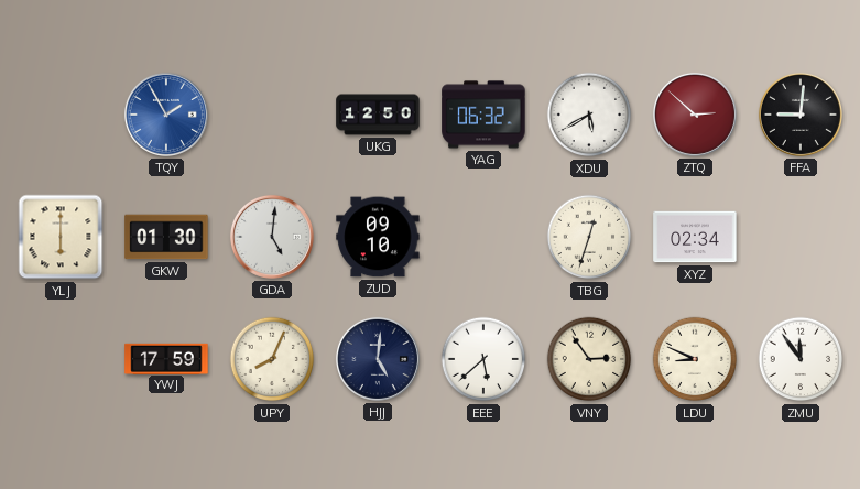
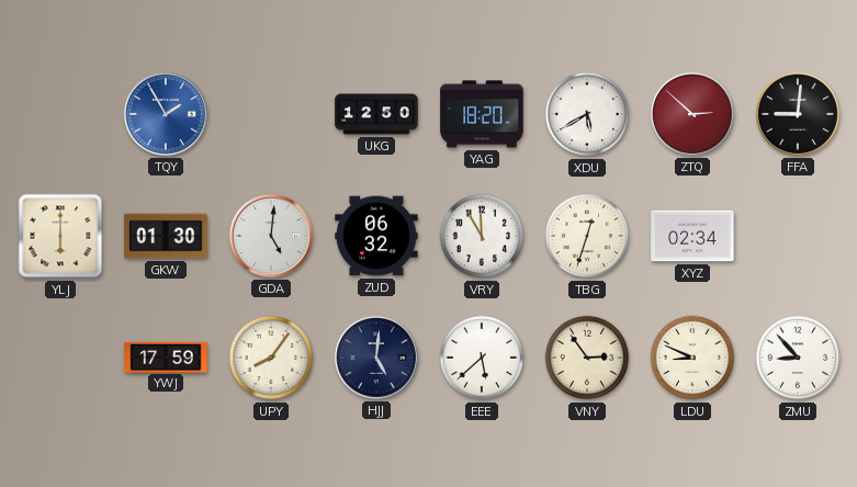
YAG: 06:32 -> 18:20
ZUD: 09:10 -> 06:32
VRY: none -> 11:55
UPY: 8:04 -> 8:06
ZMU: 11:54 -> 8:53
